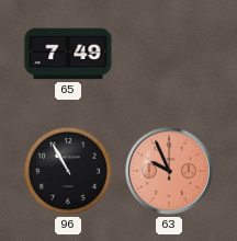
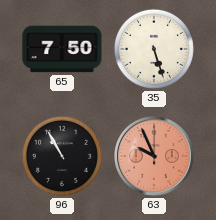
65: 7:49 -> 7:50
35: none -> 5:27
